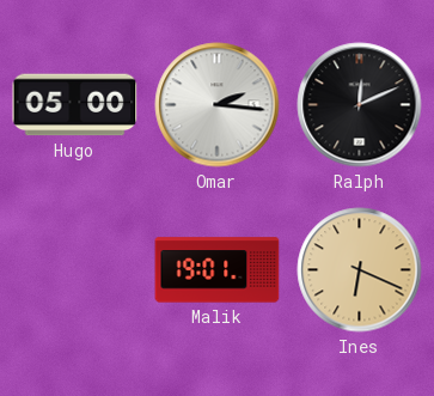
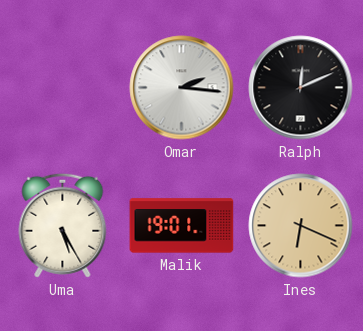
Hugo: 05:00 -> none
Uma: none -> 5:25
